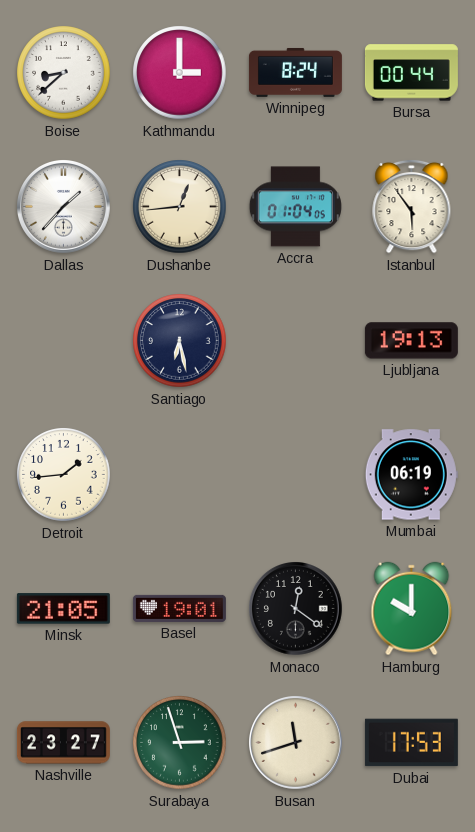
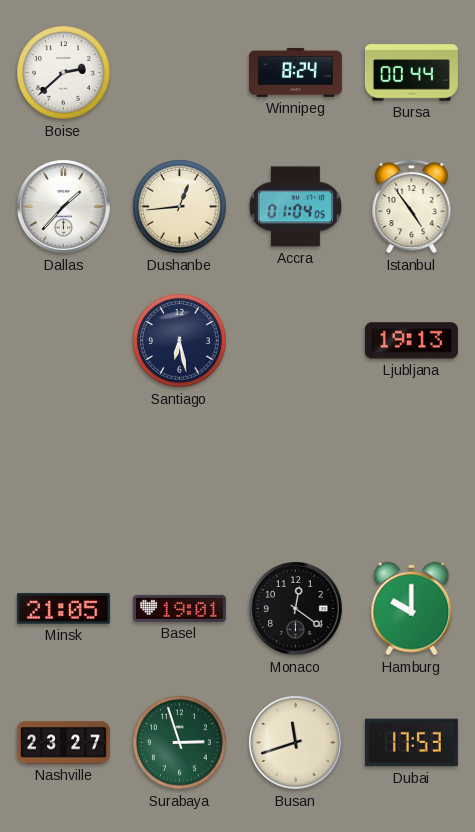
Boise: 8:38 -> 2:38
Kathmandu: 3:00 -> none
Istanbul: 5:54 -> 4:54
Detroit: 1:44 -> none
Mumbai: 06:19 -> none
